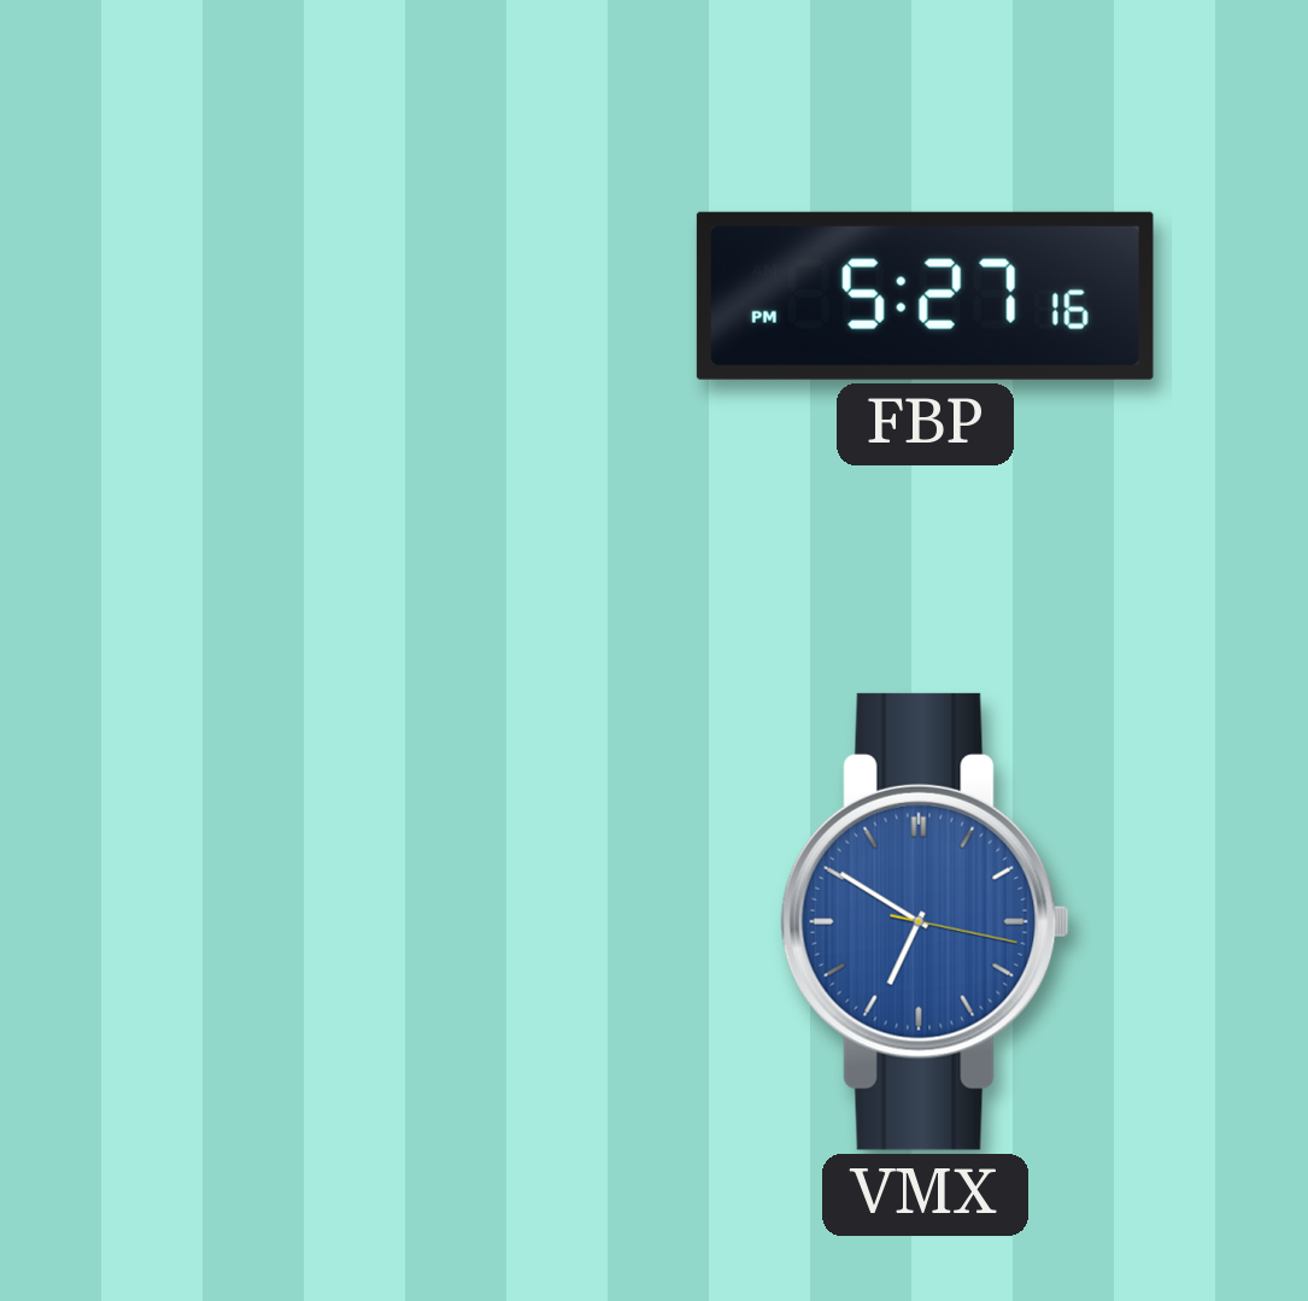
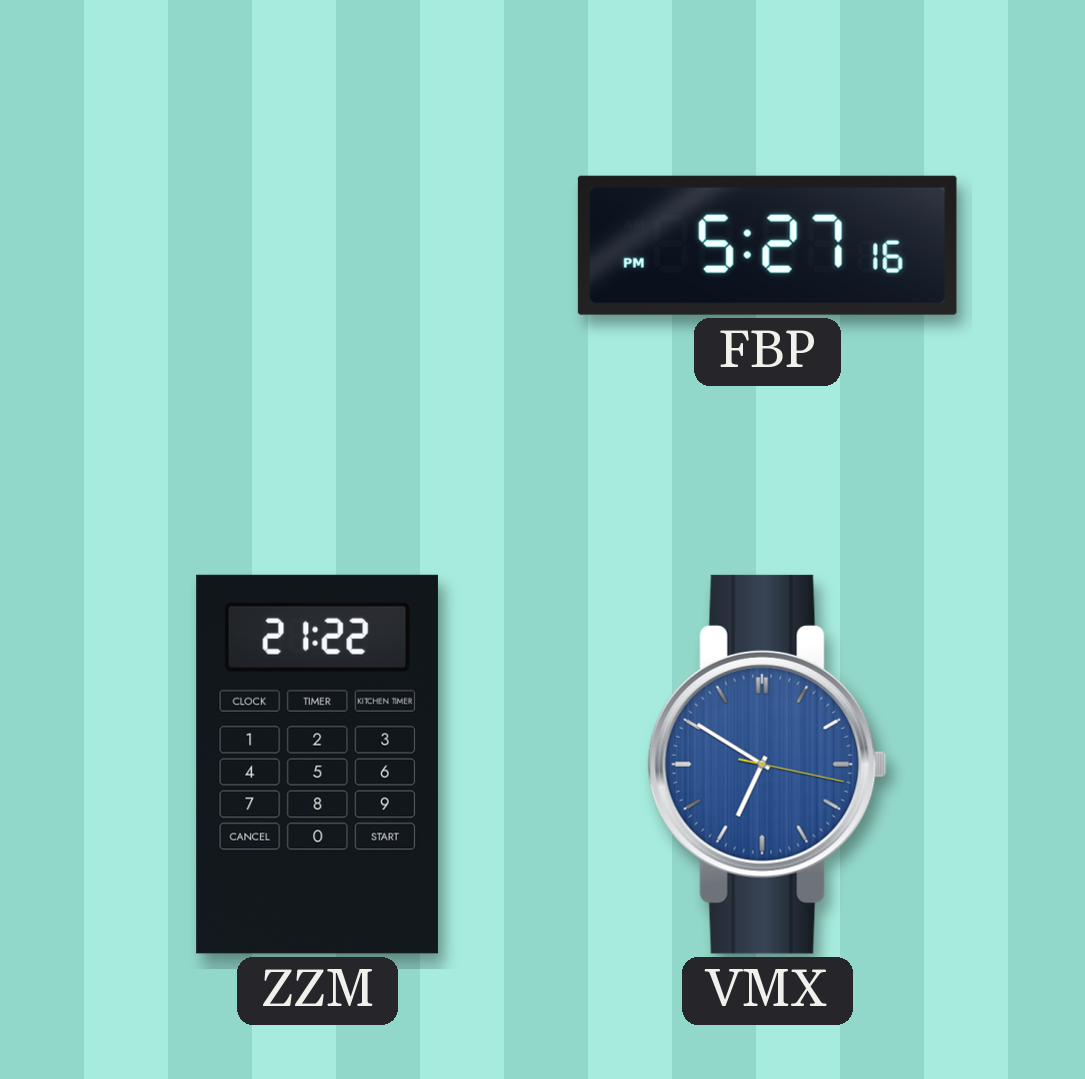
ZZM: none -> 21:22
